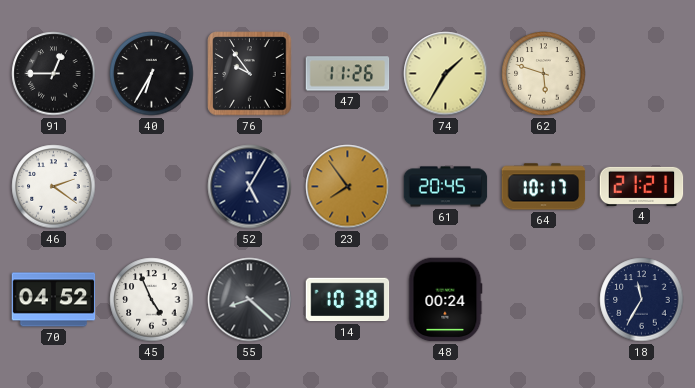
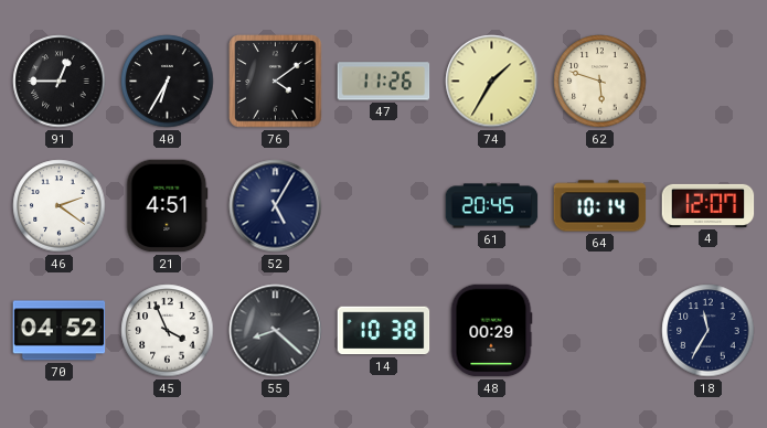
76: 9:54 -> 4:09
21: none -> 4:51
23: 7:54 -> none
64: 10:17 -> 10:14
4: 21:21 -> 12:07
45: 4:56 -> 3:56
48: 00:24 -> 00:29
